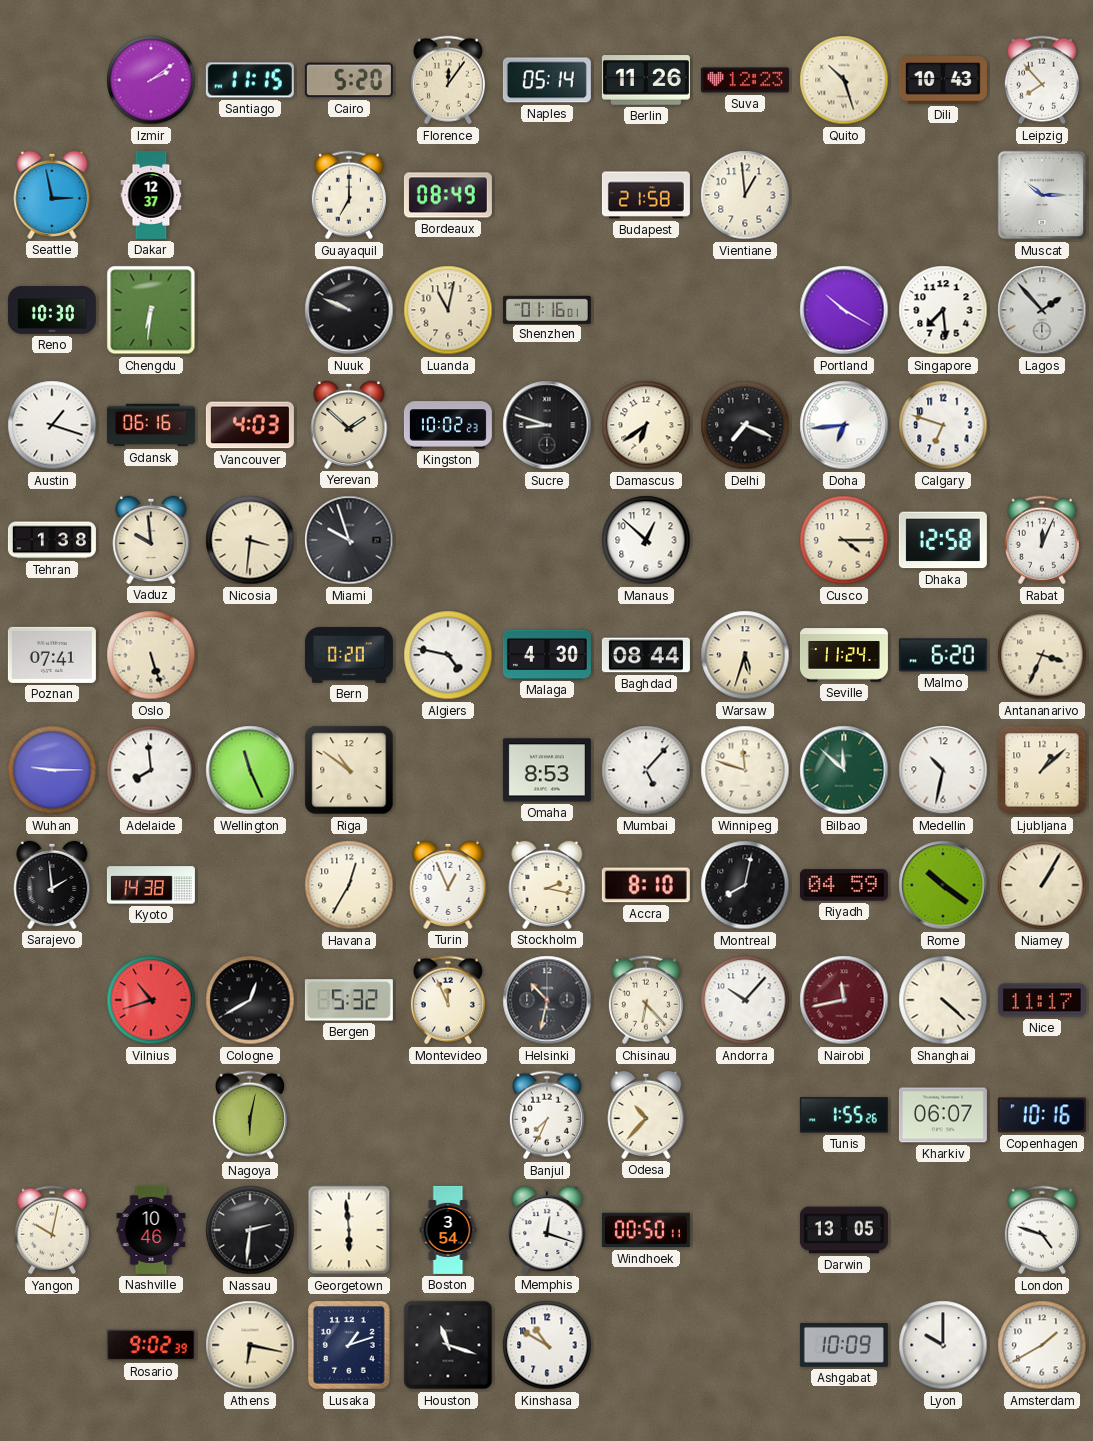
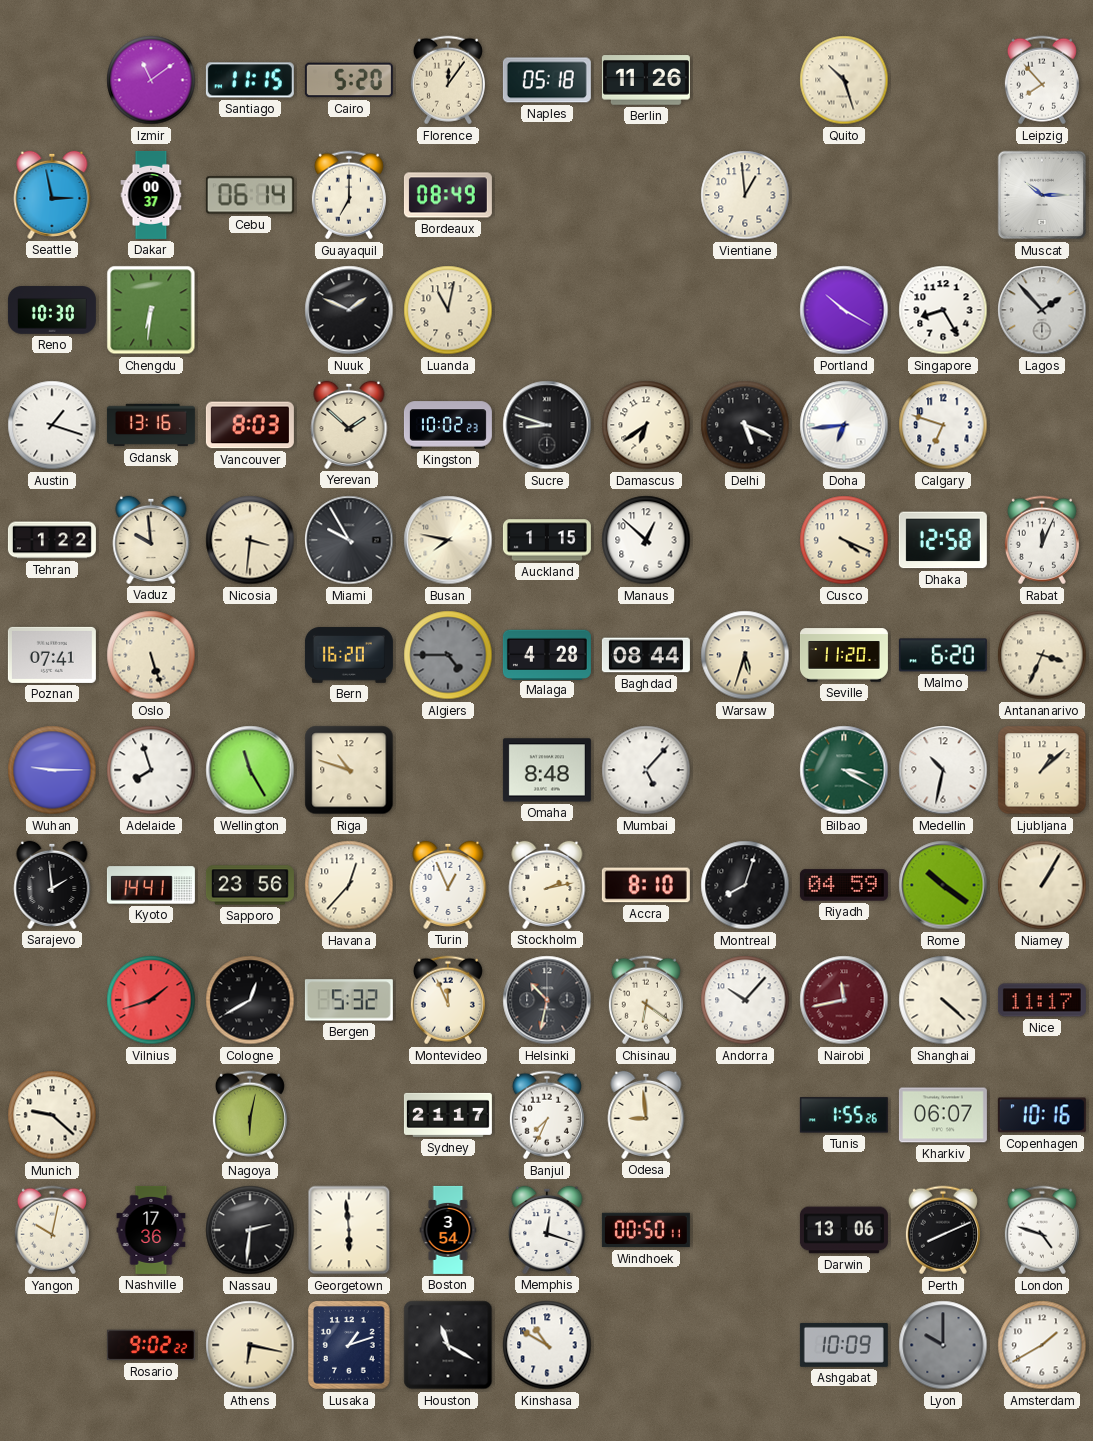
Izmir: 2:09 -> 11:09
Naples: 05:14 -> 05:18
Suva: 12:23 -> none
Dili: 10:43 -> none
Dakar: 12:37 -> 00:37
Cebu: none -> 06:14
Budapest: 21:58 -> none
Nuuk: 9:49 -> 1:49
Shenzhen: 01:16 -> none
Singapore: 7:29 -> 8:25
Gdansk: 06:16 -> 13:16
Vancouver: 4:03 -> 8:03
Delhi: 7:19 -> 5:19
Tehran: 1:38 -> 1:22
Miami: 9:57 -> 9:55
Busan: none -> 7:47
Auckland: none -> 1:15
Cusco: 4:15 -> 4:19
Bern: 0:20 -> 16:20
Algiers: 4:47 -> 4:45
Algiers dial: white -> grey
Malaga: 4:30 -> 4:28
Seville: 11:24 -> 11:20
Adelaide: 7:59 -> 7:57
Wellington: 11:26 -> 11:25
Riga: 10:51 -> 10:48
Omaha: 8:53 -> 8:48
Winnipeg: 11:48 -> none
Bilbao: 11:52 -> 3:20
Kyoto: 14:38 -> 14:41
Sapporo: none -> 23:56
Havana: 12:35 -> 12:37
Stockholm: 2:17 -> 2:13
Montreal: 8:02 -> 8:03
Vilnius: 10:42 -> 1:42
Chisinau: 6:23 -> 6:21
Munich: none -> 9:22
Sydney: none -> 21:17
Odesa: 10:37 -> 8:59
Nashville: 10:46 -> 17:36
Darwin: 13:05 -> 13:06
Perth: none -> 8:11
Rosario: 9:02:39 -> 9:02:22
Houston: 11:18 -> 11:20
Lyon dial: white -> grey
